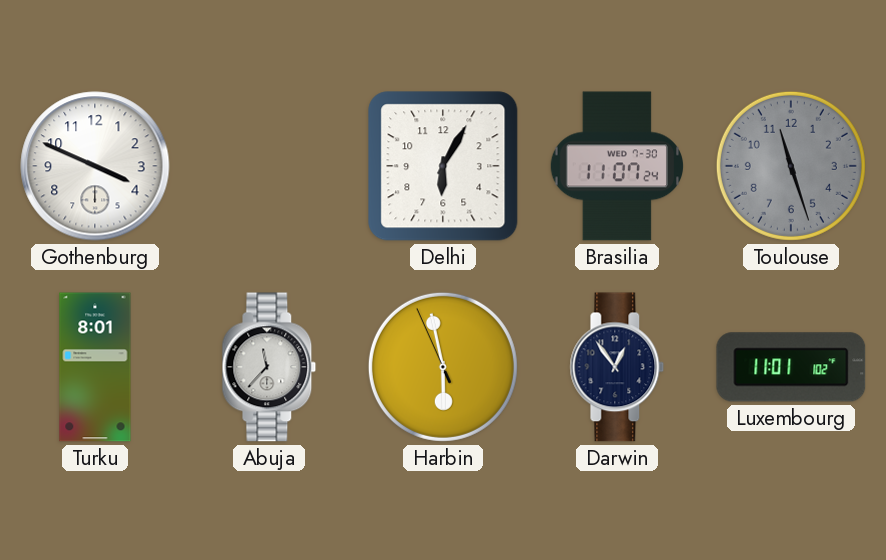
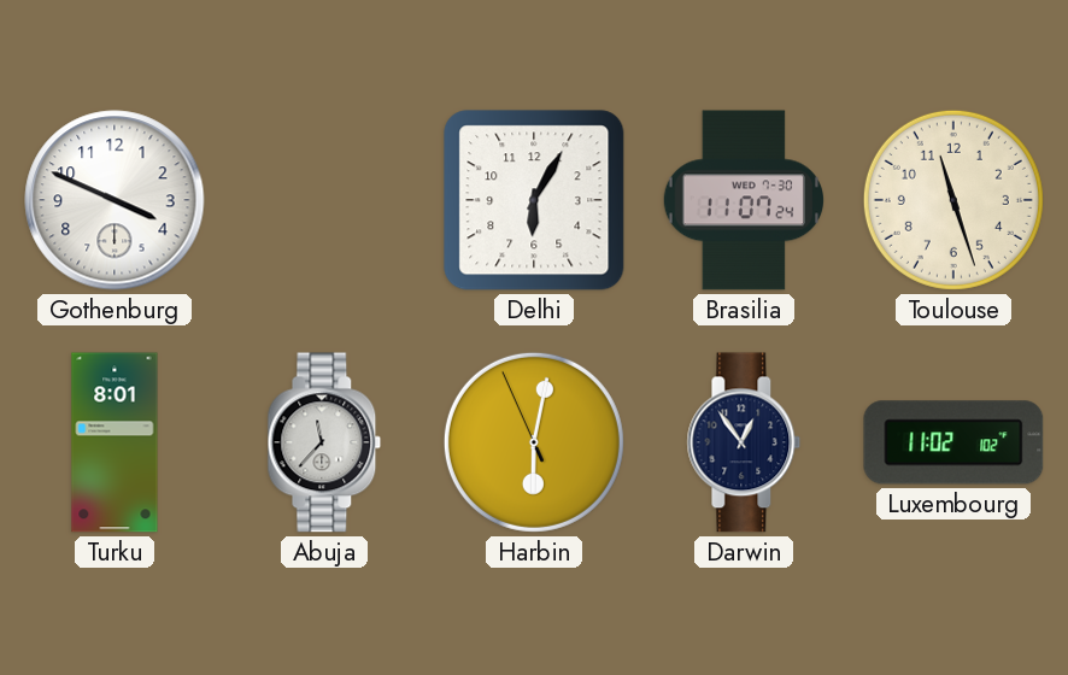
Toulouse dial: grey -> cream
Harbin: 5:57 -> 6:01
Luxembourg: 11:01 -> 11:02
